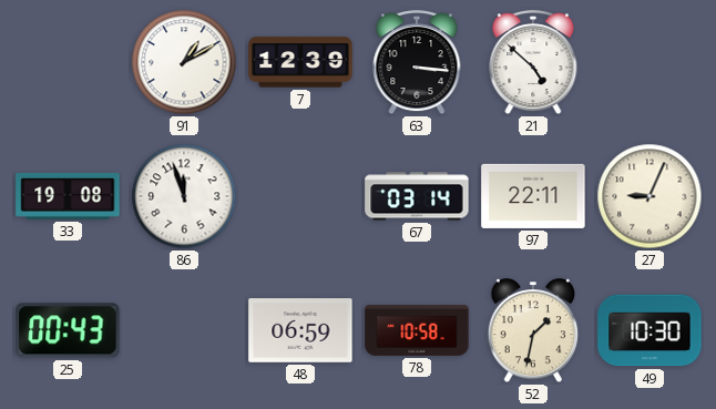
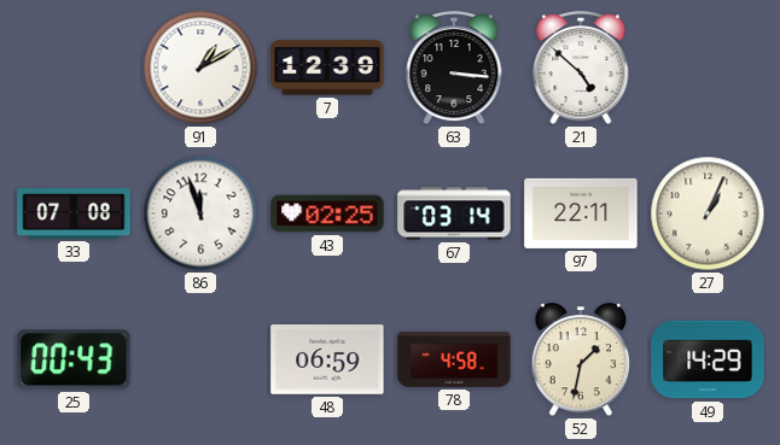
33: 19:08 -> 07:08
43: none -> 02:25
27: 9:04 -> 1:04
78: 10:58 -> 4:58
49: 10:30 -> 14:29
